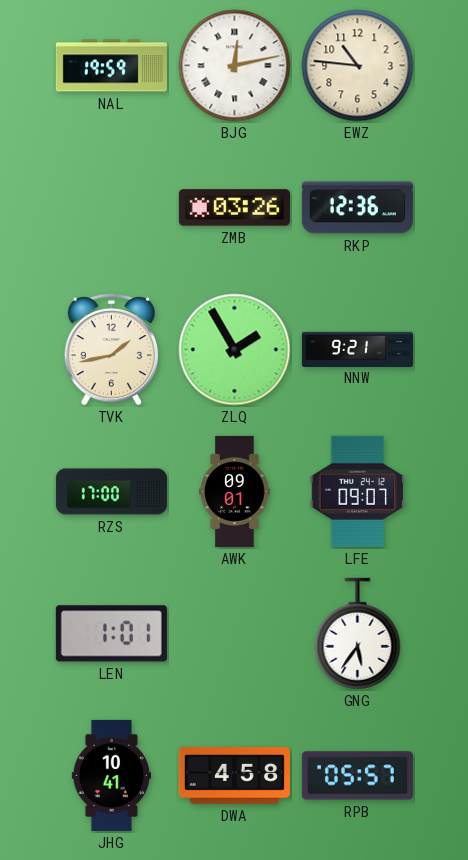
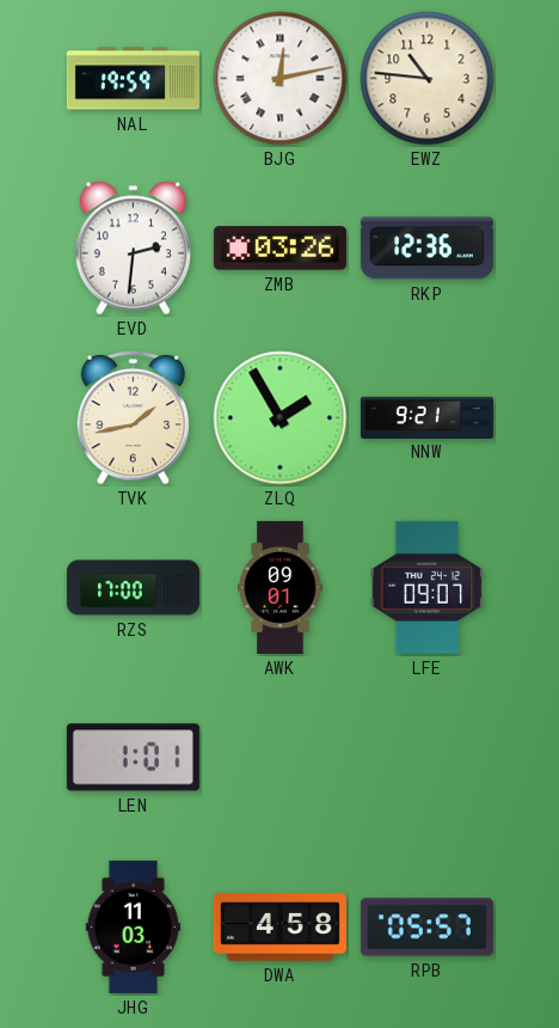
EVD: none -> 2:31
GNG: 5:36 -> none
JHG: 10:41 -> 11:03
